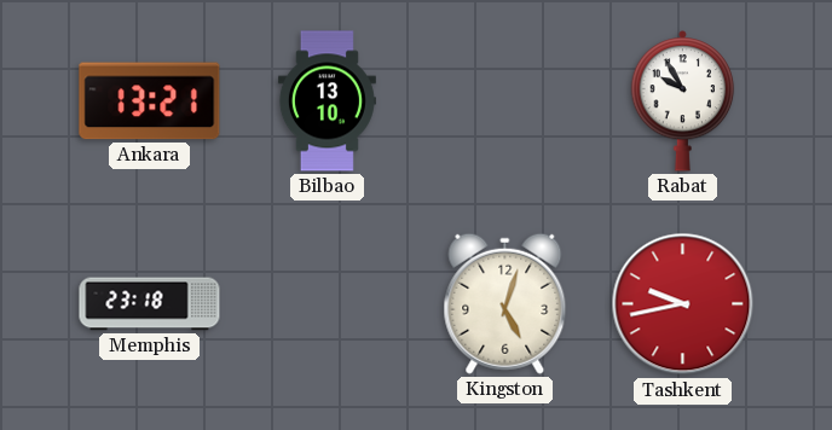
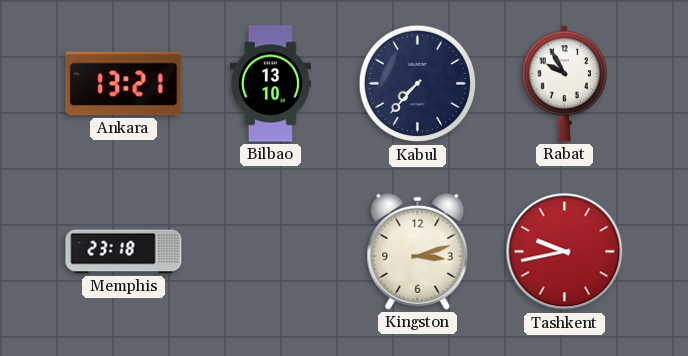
Kabul: none -> 7:37
Kingston: 5:03 -> 3:12
